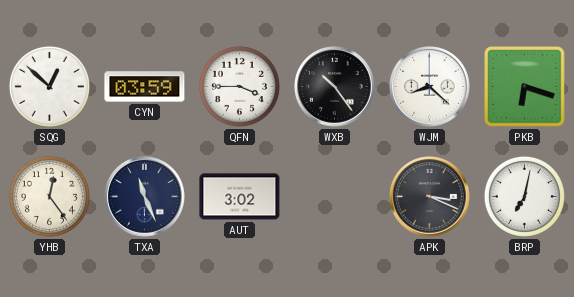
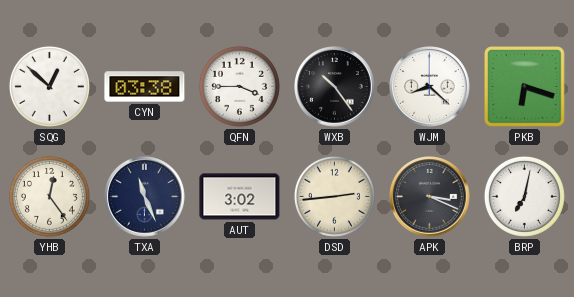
CYN: 03:59 -> 03:38
DSD: none -> 2:44
